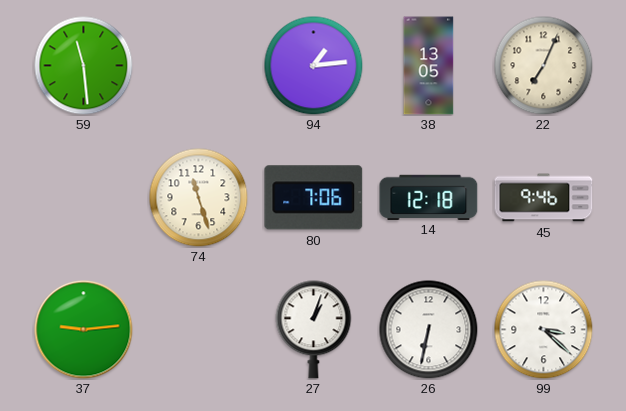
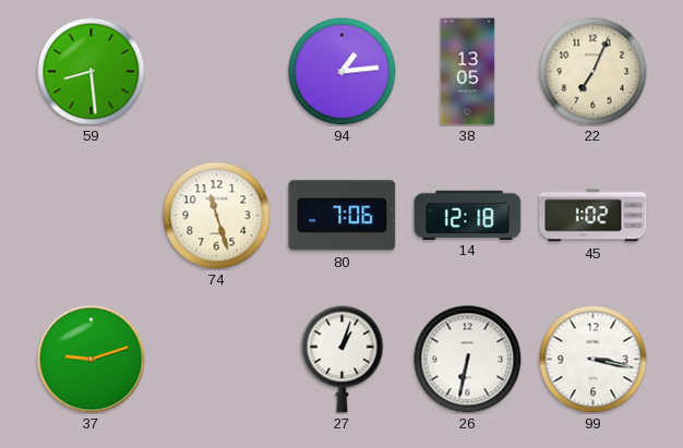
59: 11:29 -> 8:29
45: 9:46 -> 1:02
37: 9:14 -> 9:12
99: 3:22 -> 3:17
